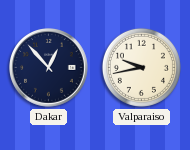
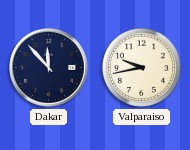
Dakar: 12:53 -> 11:53
